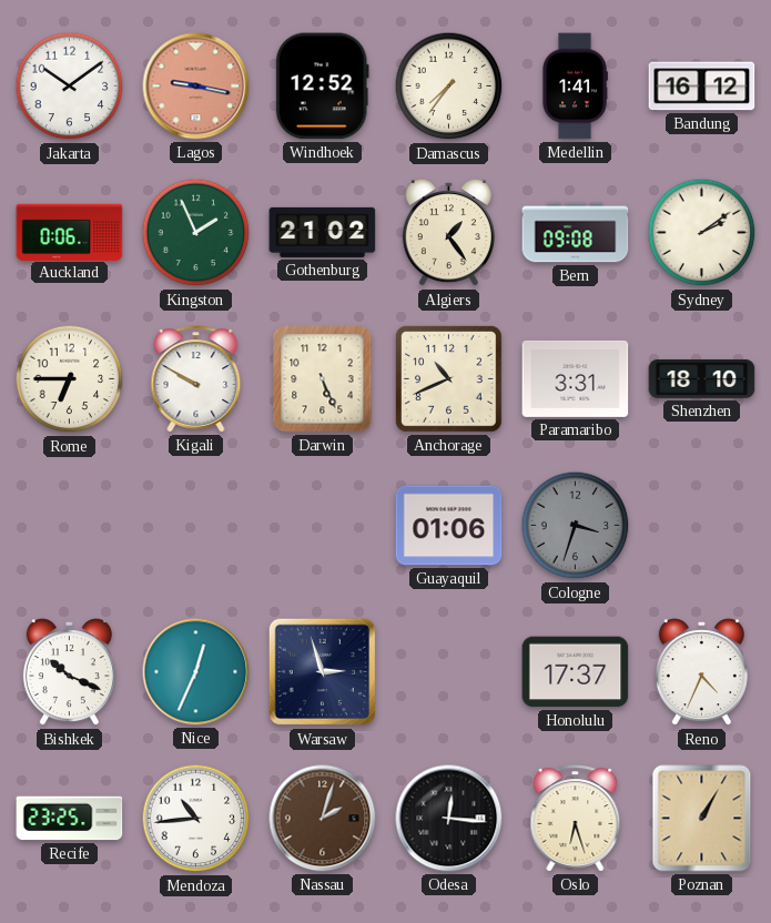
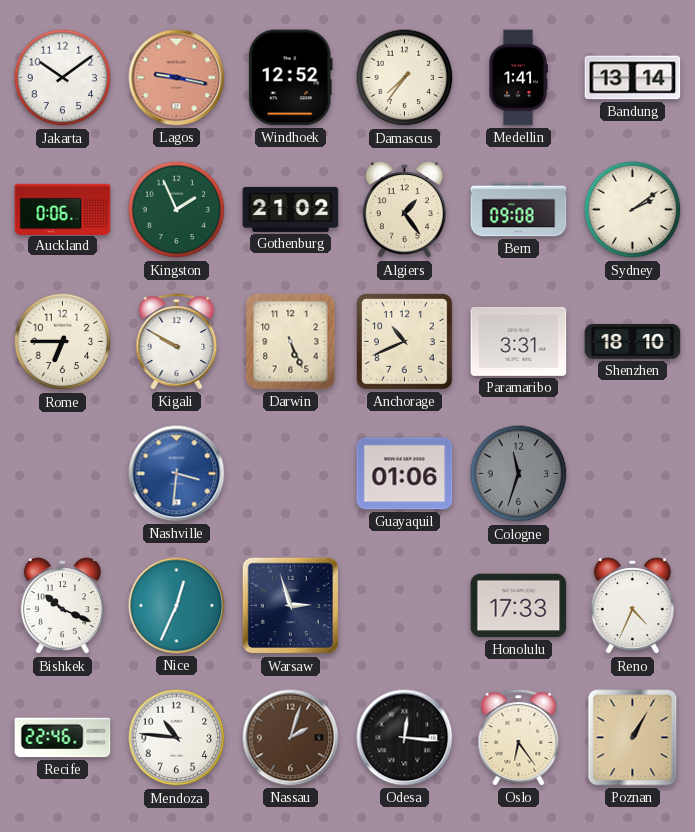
Bandung: 16:12 -> 13:14
Nashville: none -> 3:31
Cologne: 3:33 -> 11:33
Honolulu: 17:37 -> 17:33
Recife: 23:25 -> 22:46
Mendoza: 10:44 -> 10:46
Oslo: 6:27 -> 6:24
